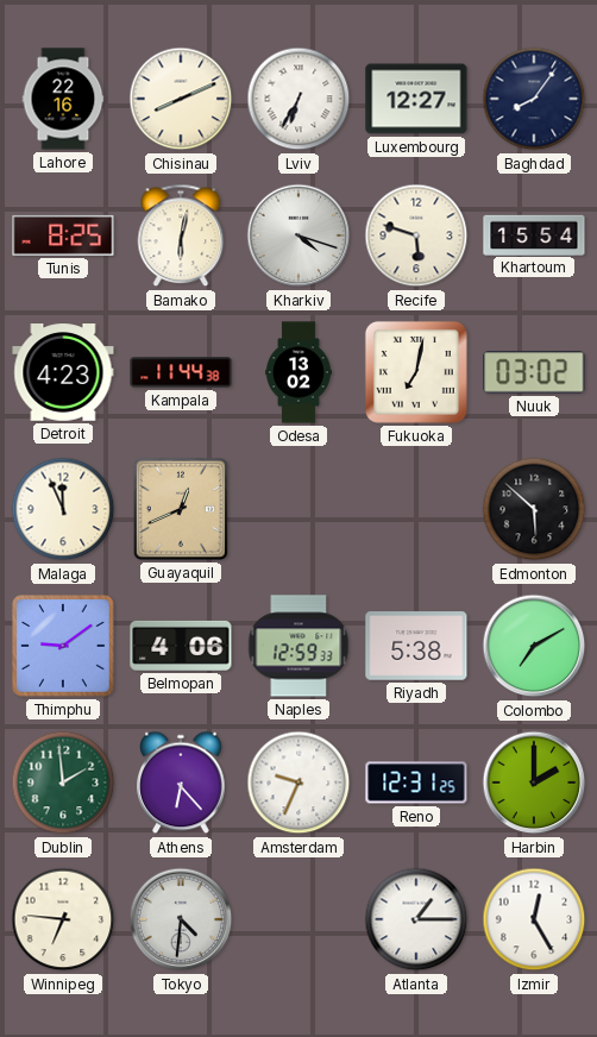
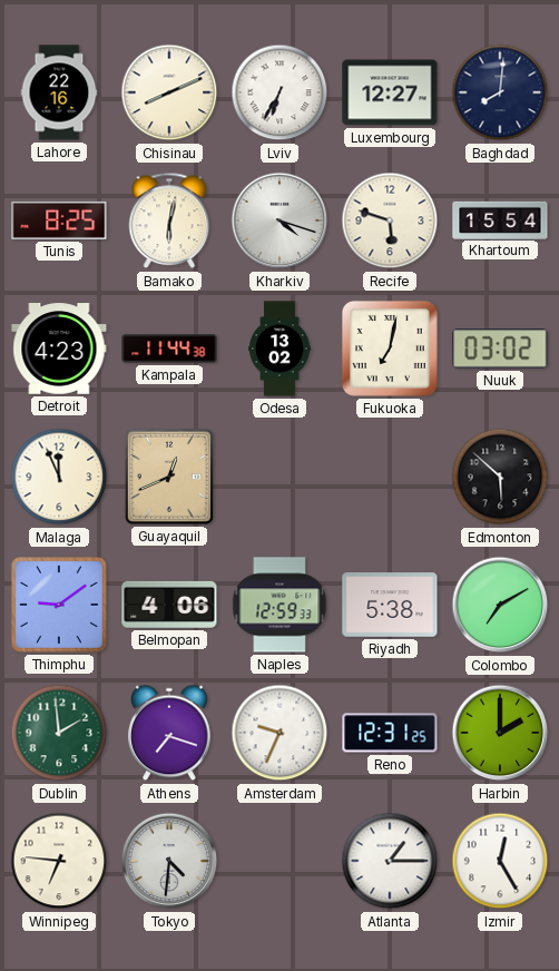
Baghdad: 8:06 -> 8:01
Athens: 6:23 -> 7:18
